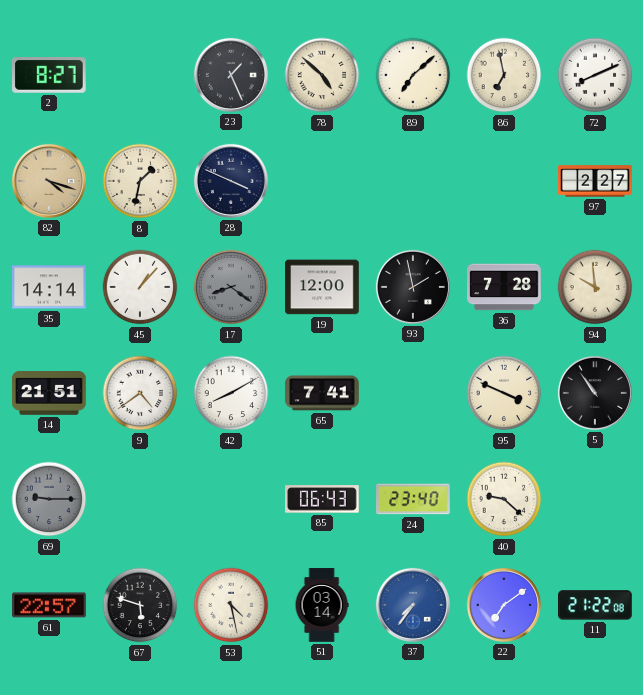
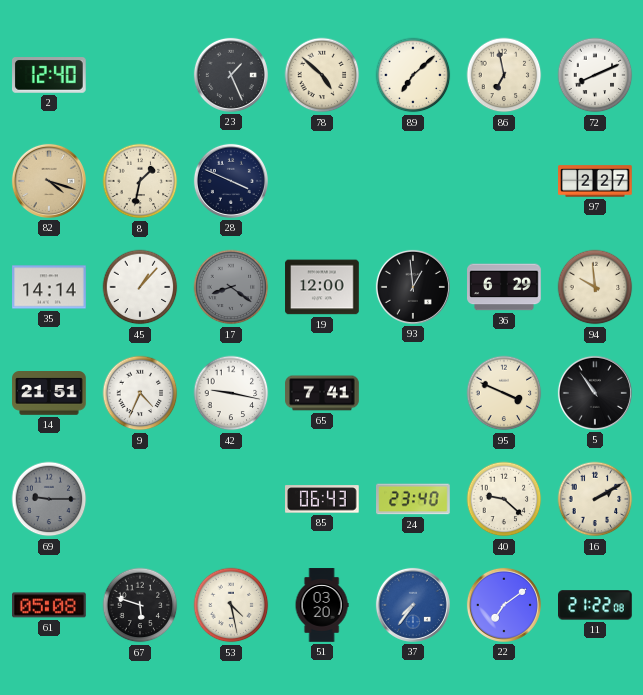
2: 8:27 -> 12:40
93: 1:58 -> 12:59
36: 7:28 -> 6:29
9: 4:39 -> 4:34
42: 8:10 -> 9:17
16: none -> 2:10
61: 22:57 -> 05:08
51: 03:14 -> 03:20
